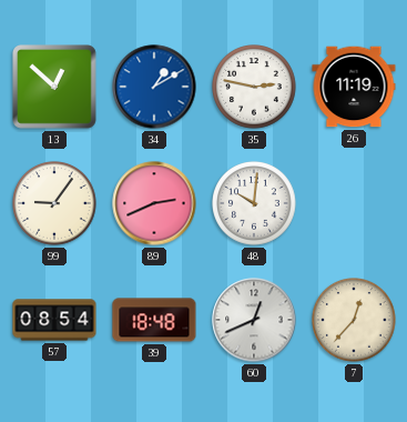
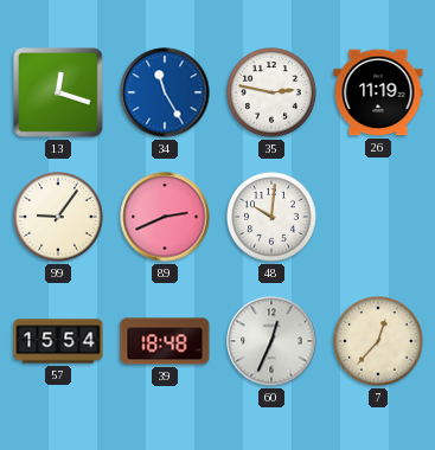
13: 12:52 -> 12:18
34: 1:10 -> 11:25
57: 08:54 -> 15:54
60: 12:41 -> 12:34
